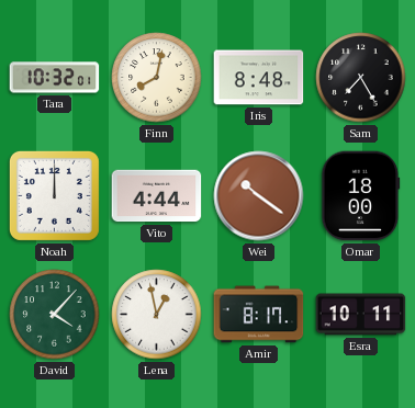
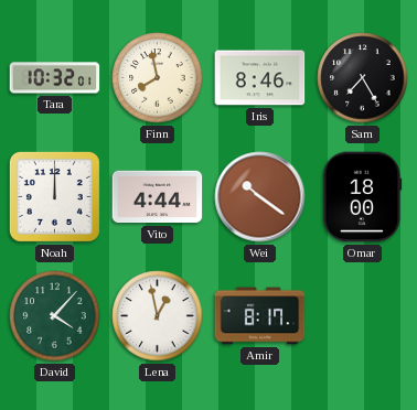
Finn: 8:02 -> 7:58
Iris: 8:48 -> 8:46
Esra: 10:11 -> none
